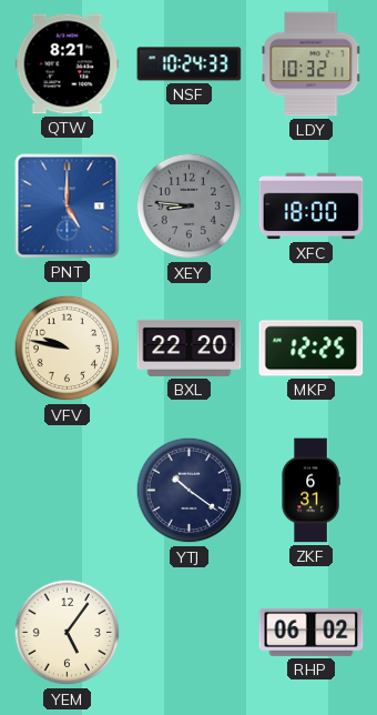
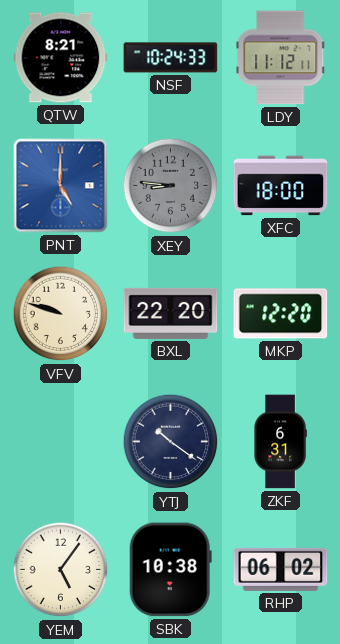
LDY: 10:32 -> 11:12
VFV: 9:47 -> 9:48
MKP: 12:25 -> 12:20
SBK: none -> 10:38
